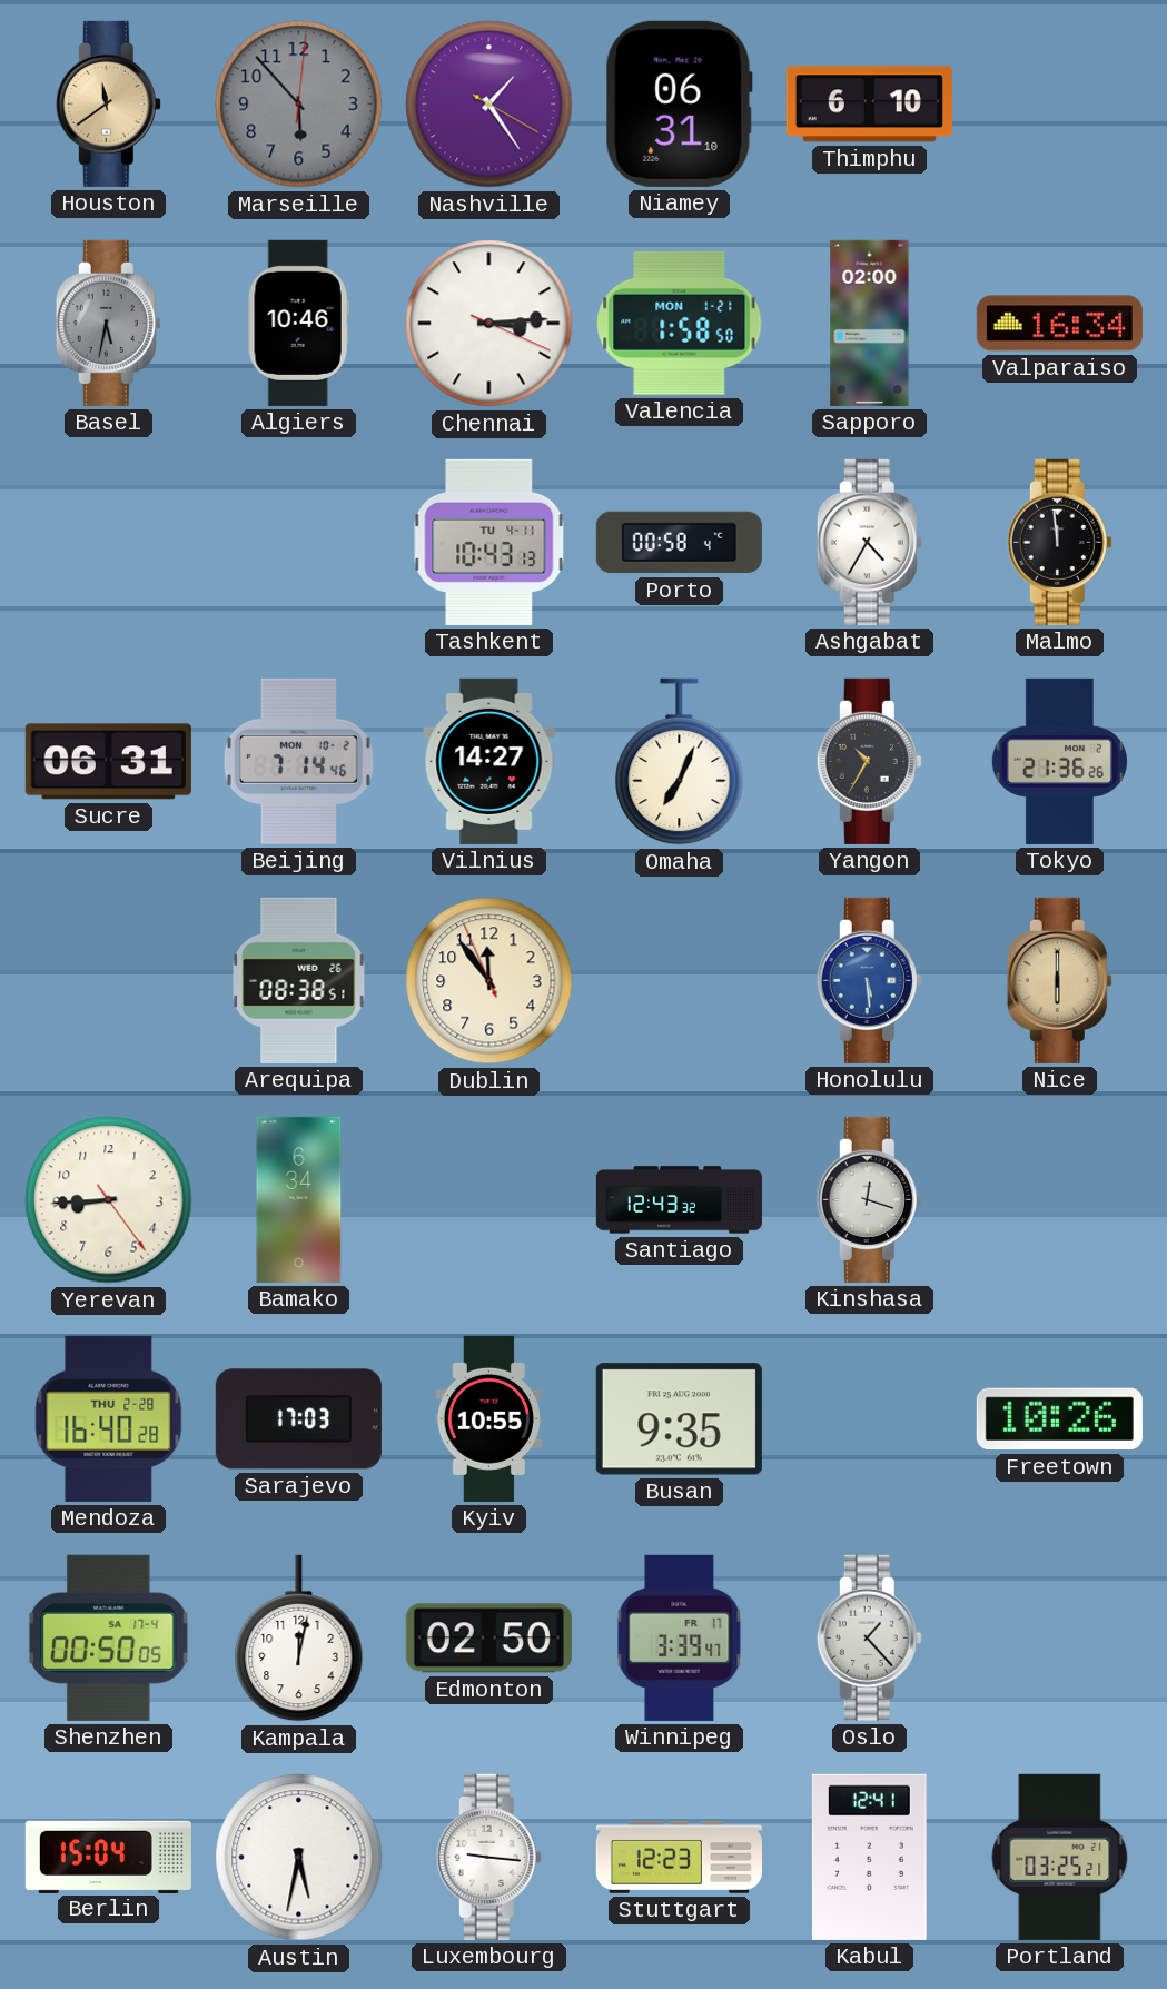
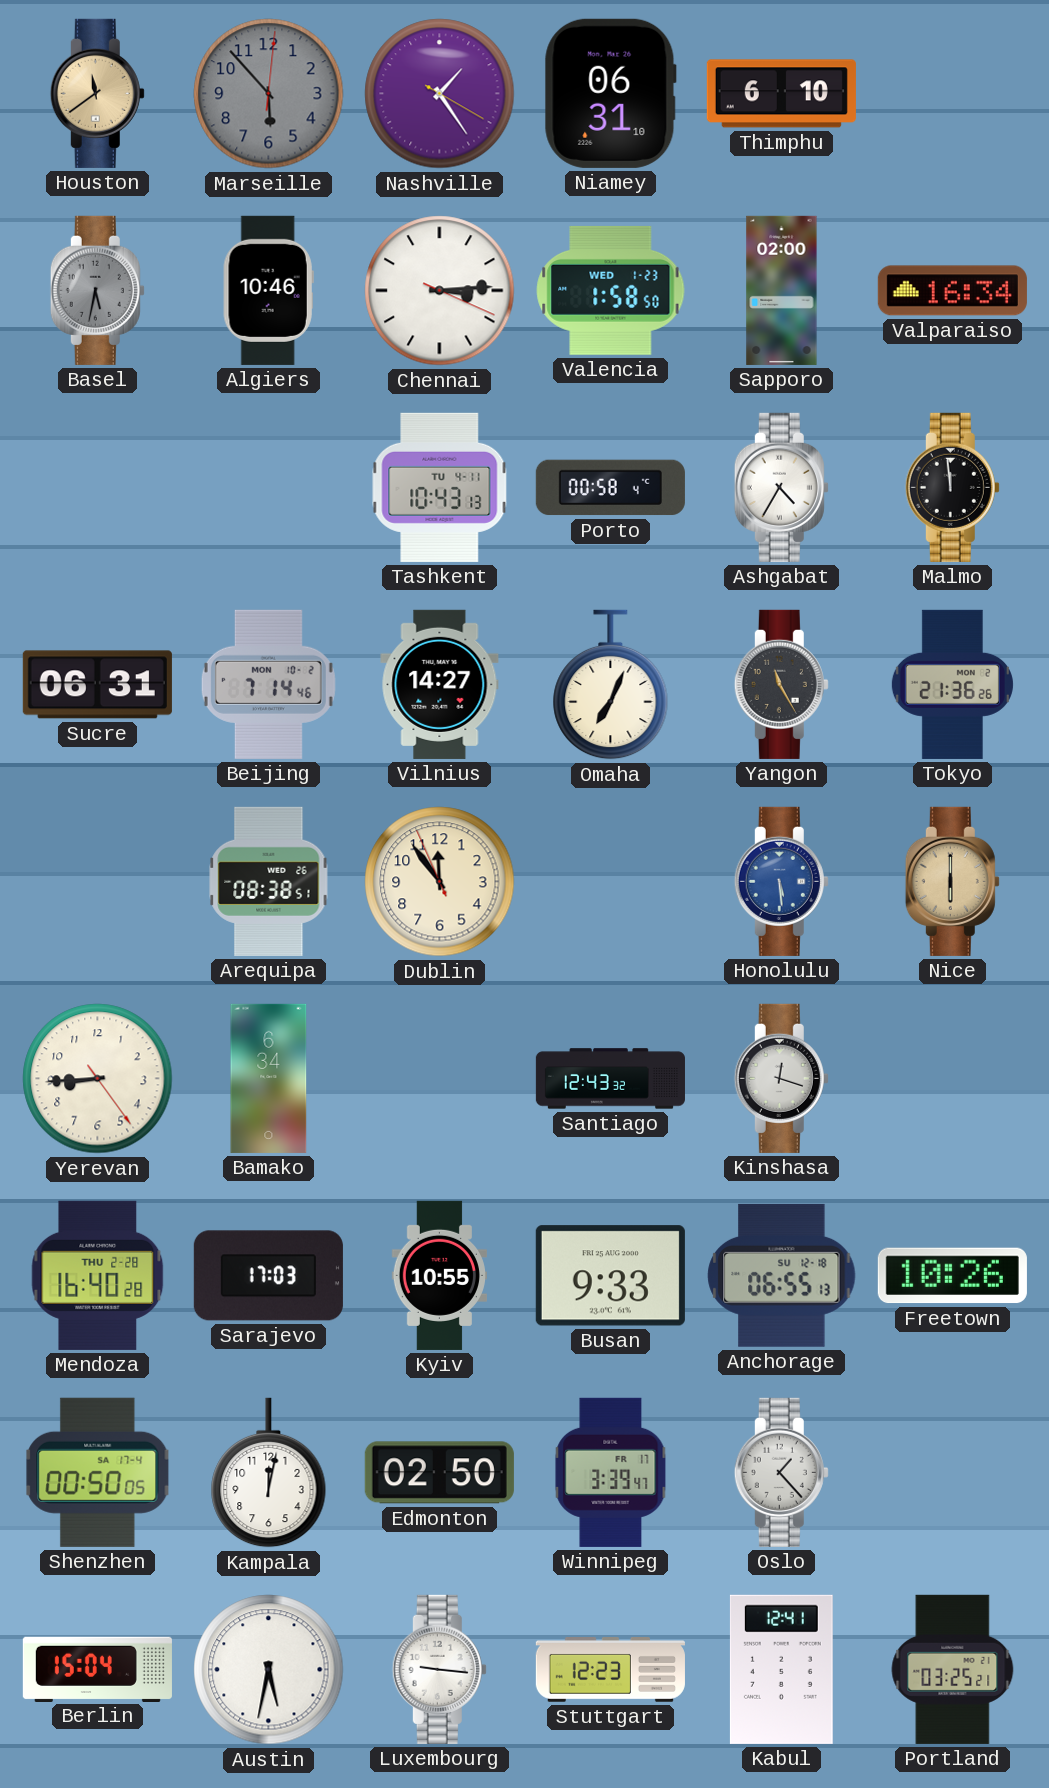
Valencia date: MON 1-21 -> WED 1-23
Yangon: 10:35 -> 11:25
Busan: 9:35 -> 9:33
Anchorage: none -> 06:55
